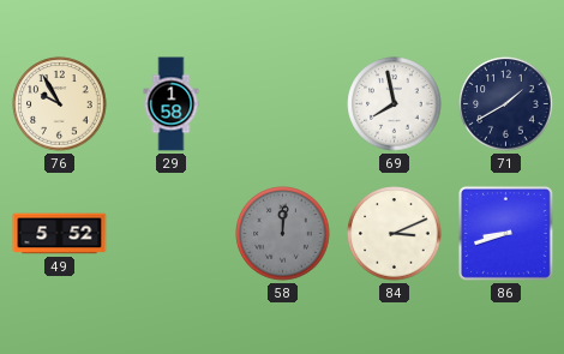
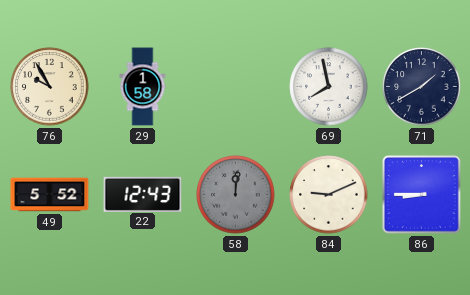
22: none -> 12:43
84: 3:11 -> 9:11
86: 8:42 -> 8:45
